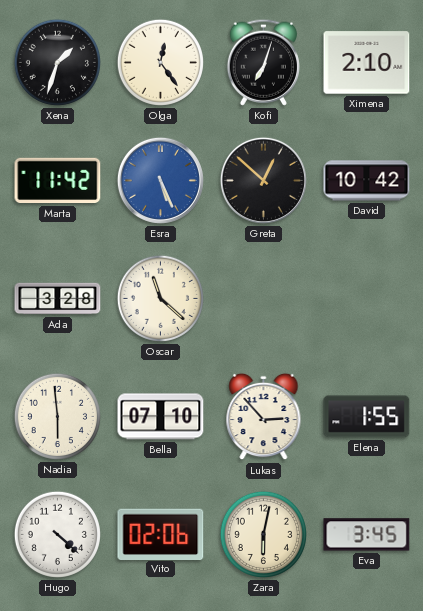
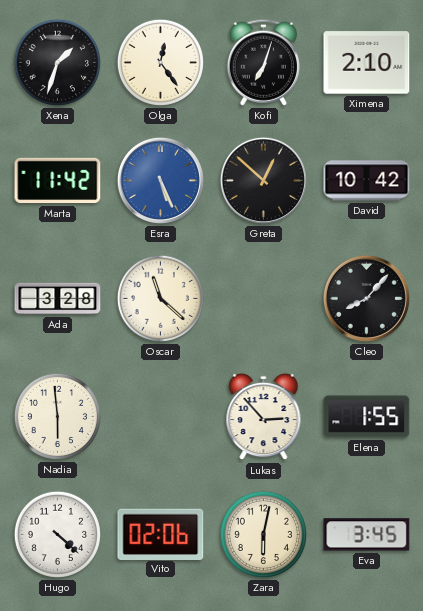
Cleo: none -> 8:07
Bella: 07:10 -> none
